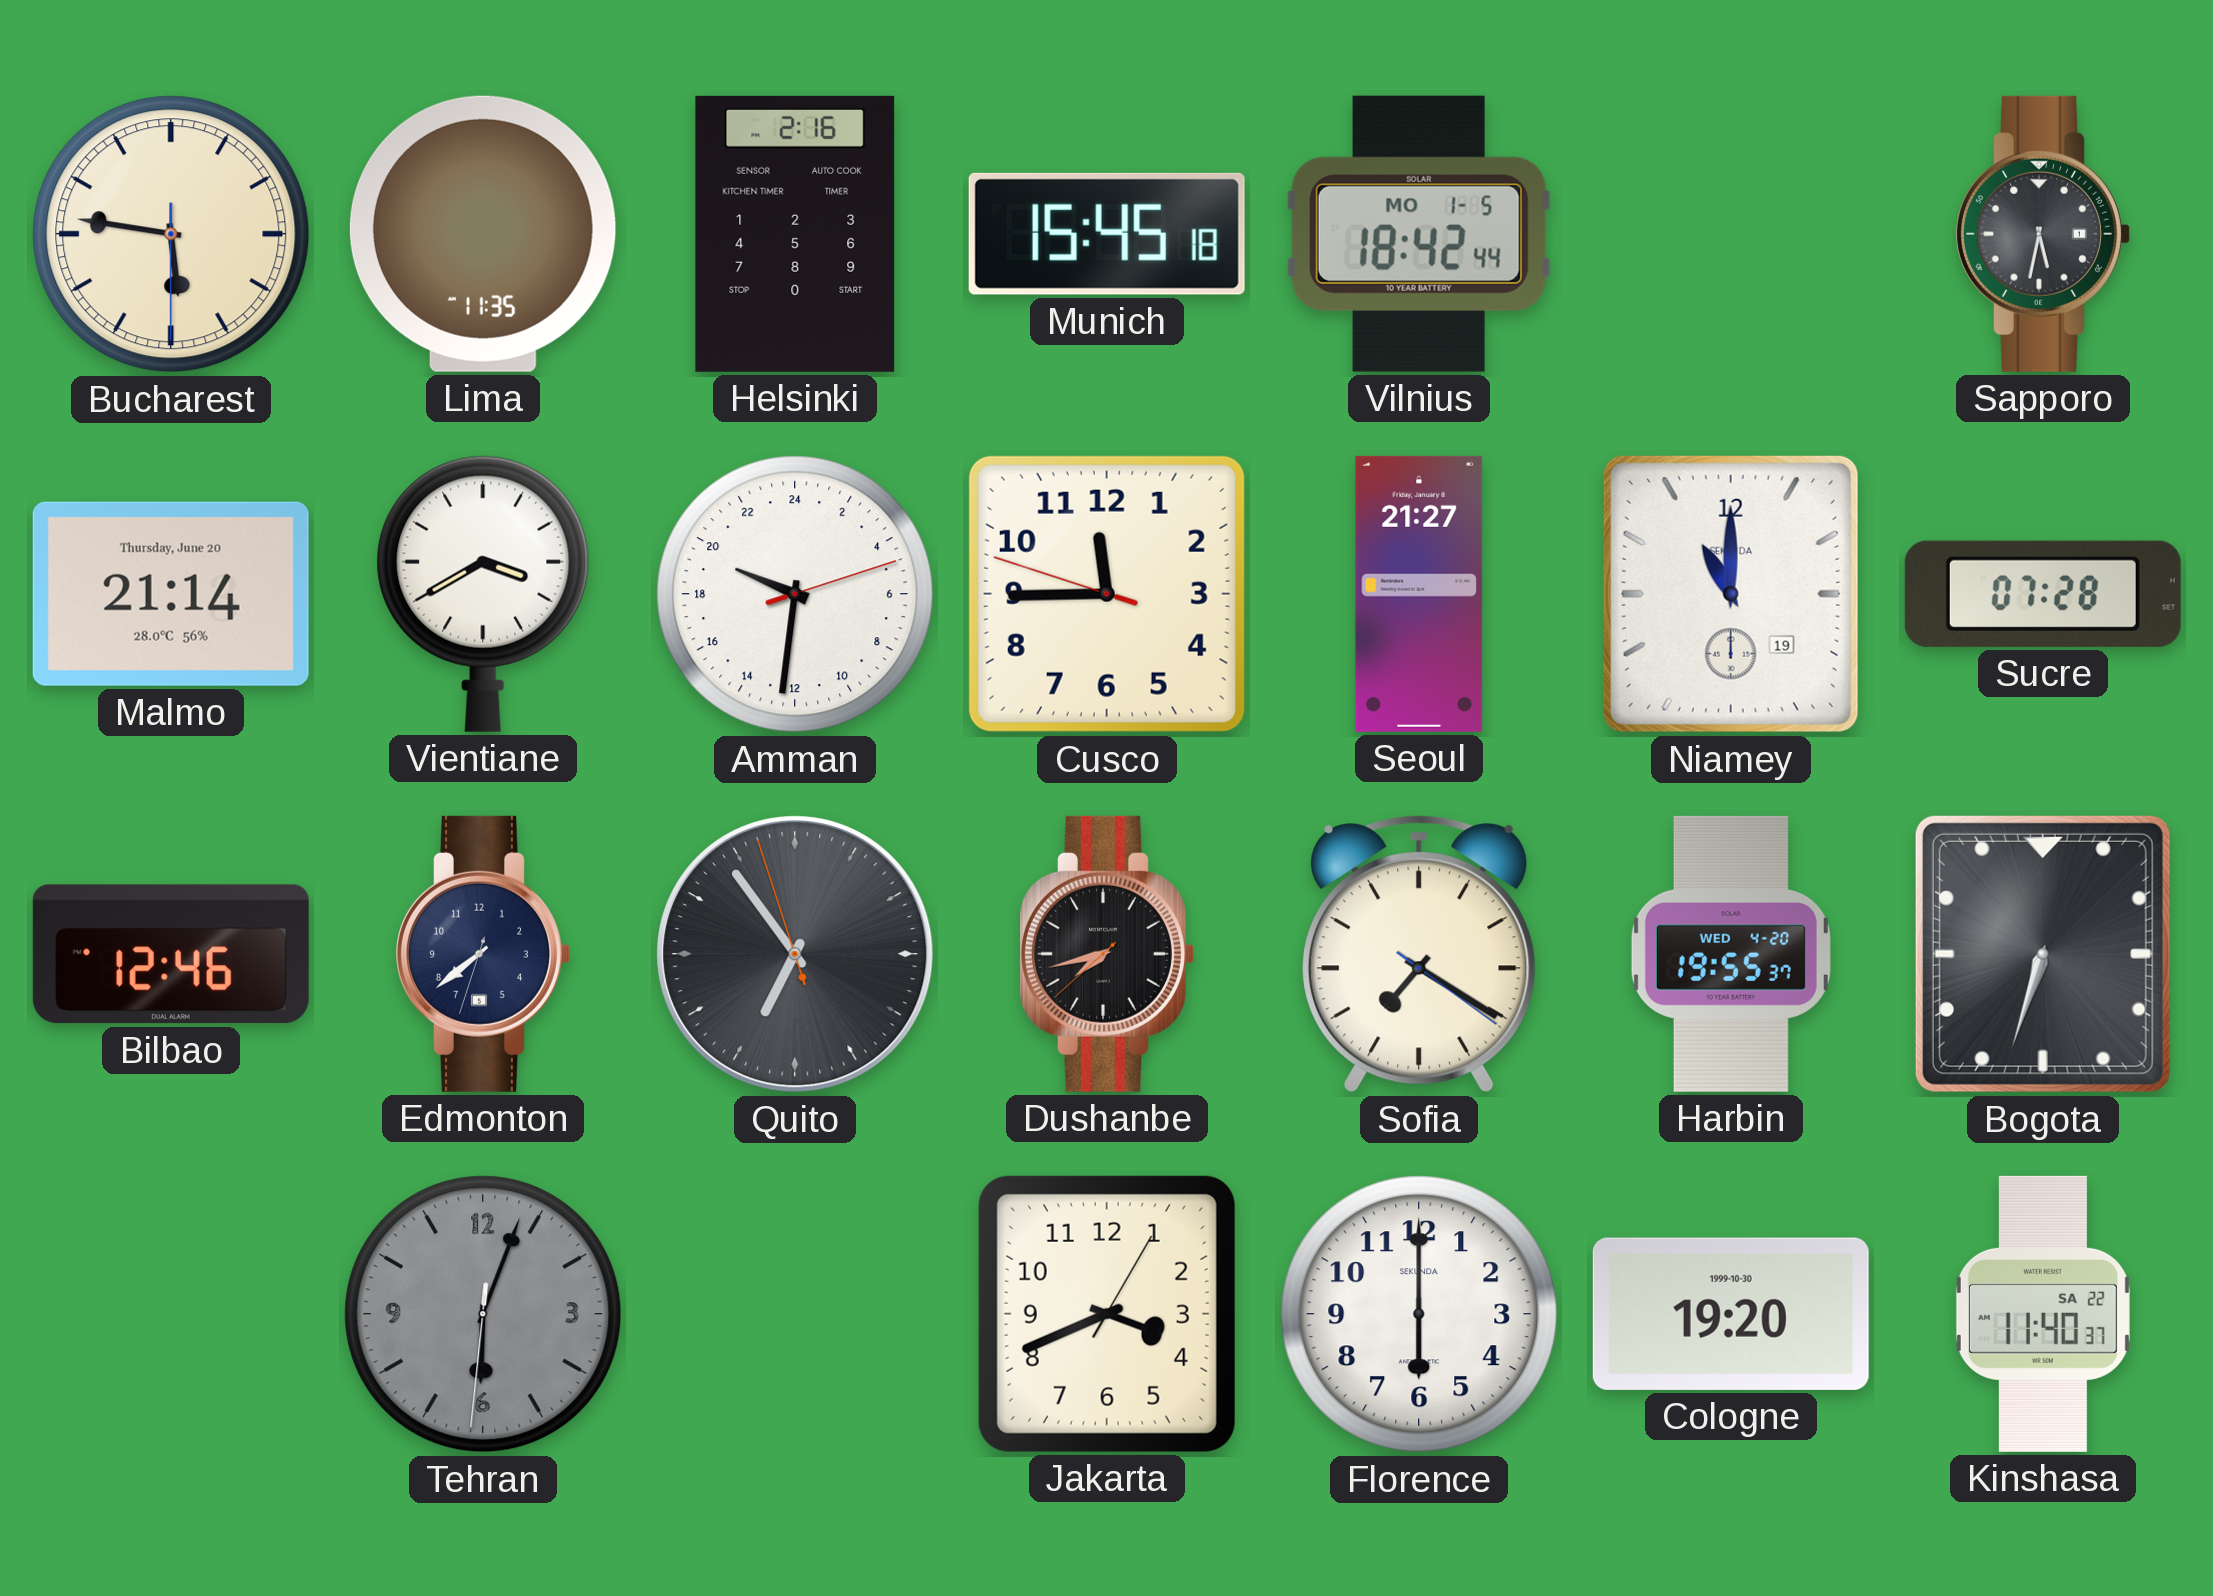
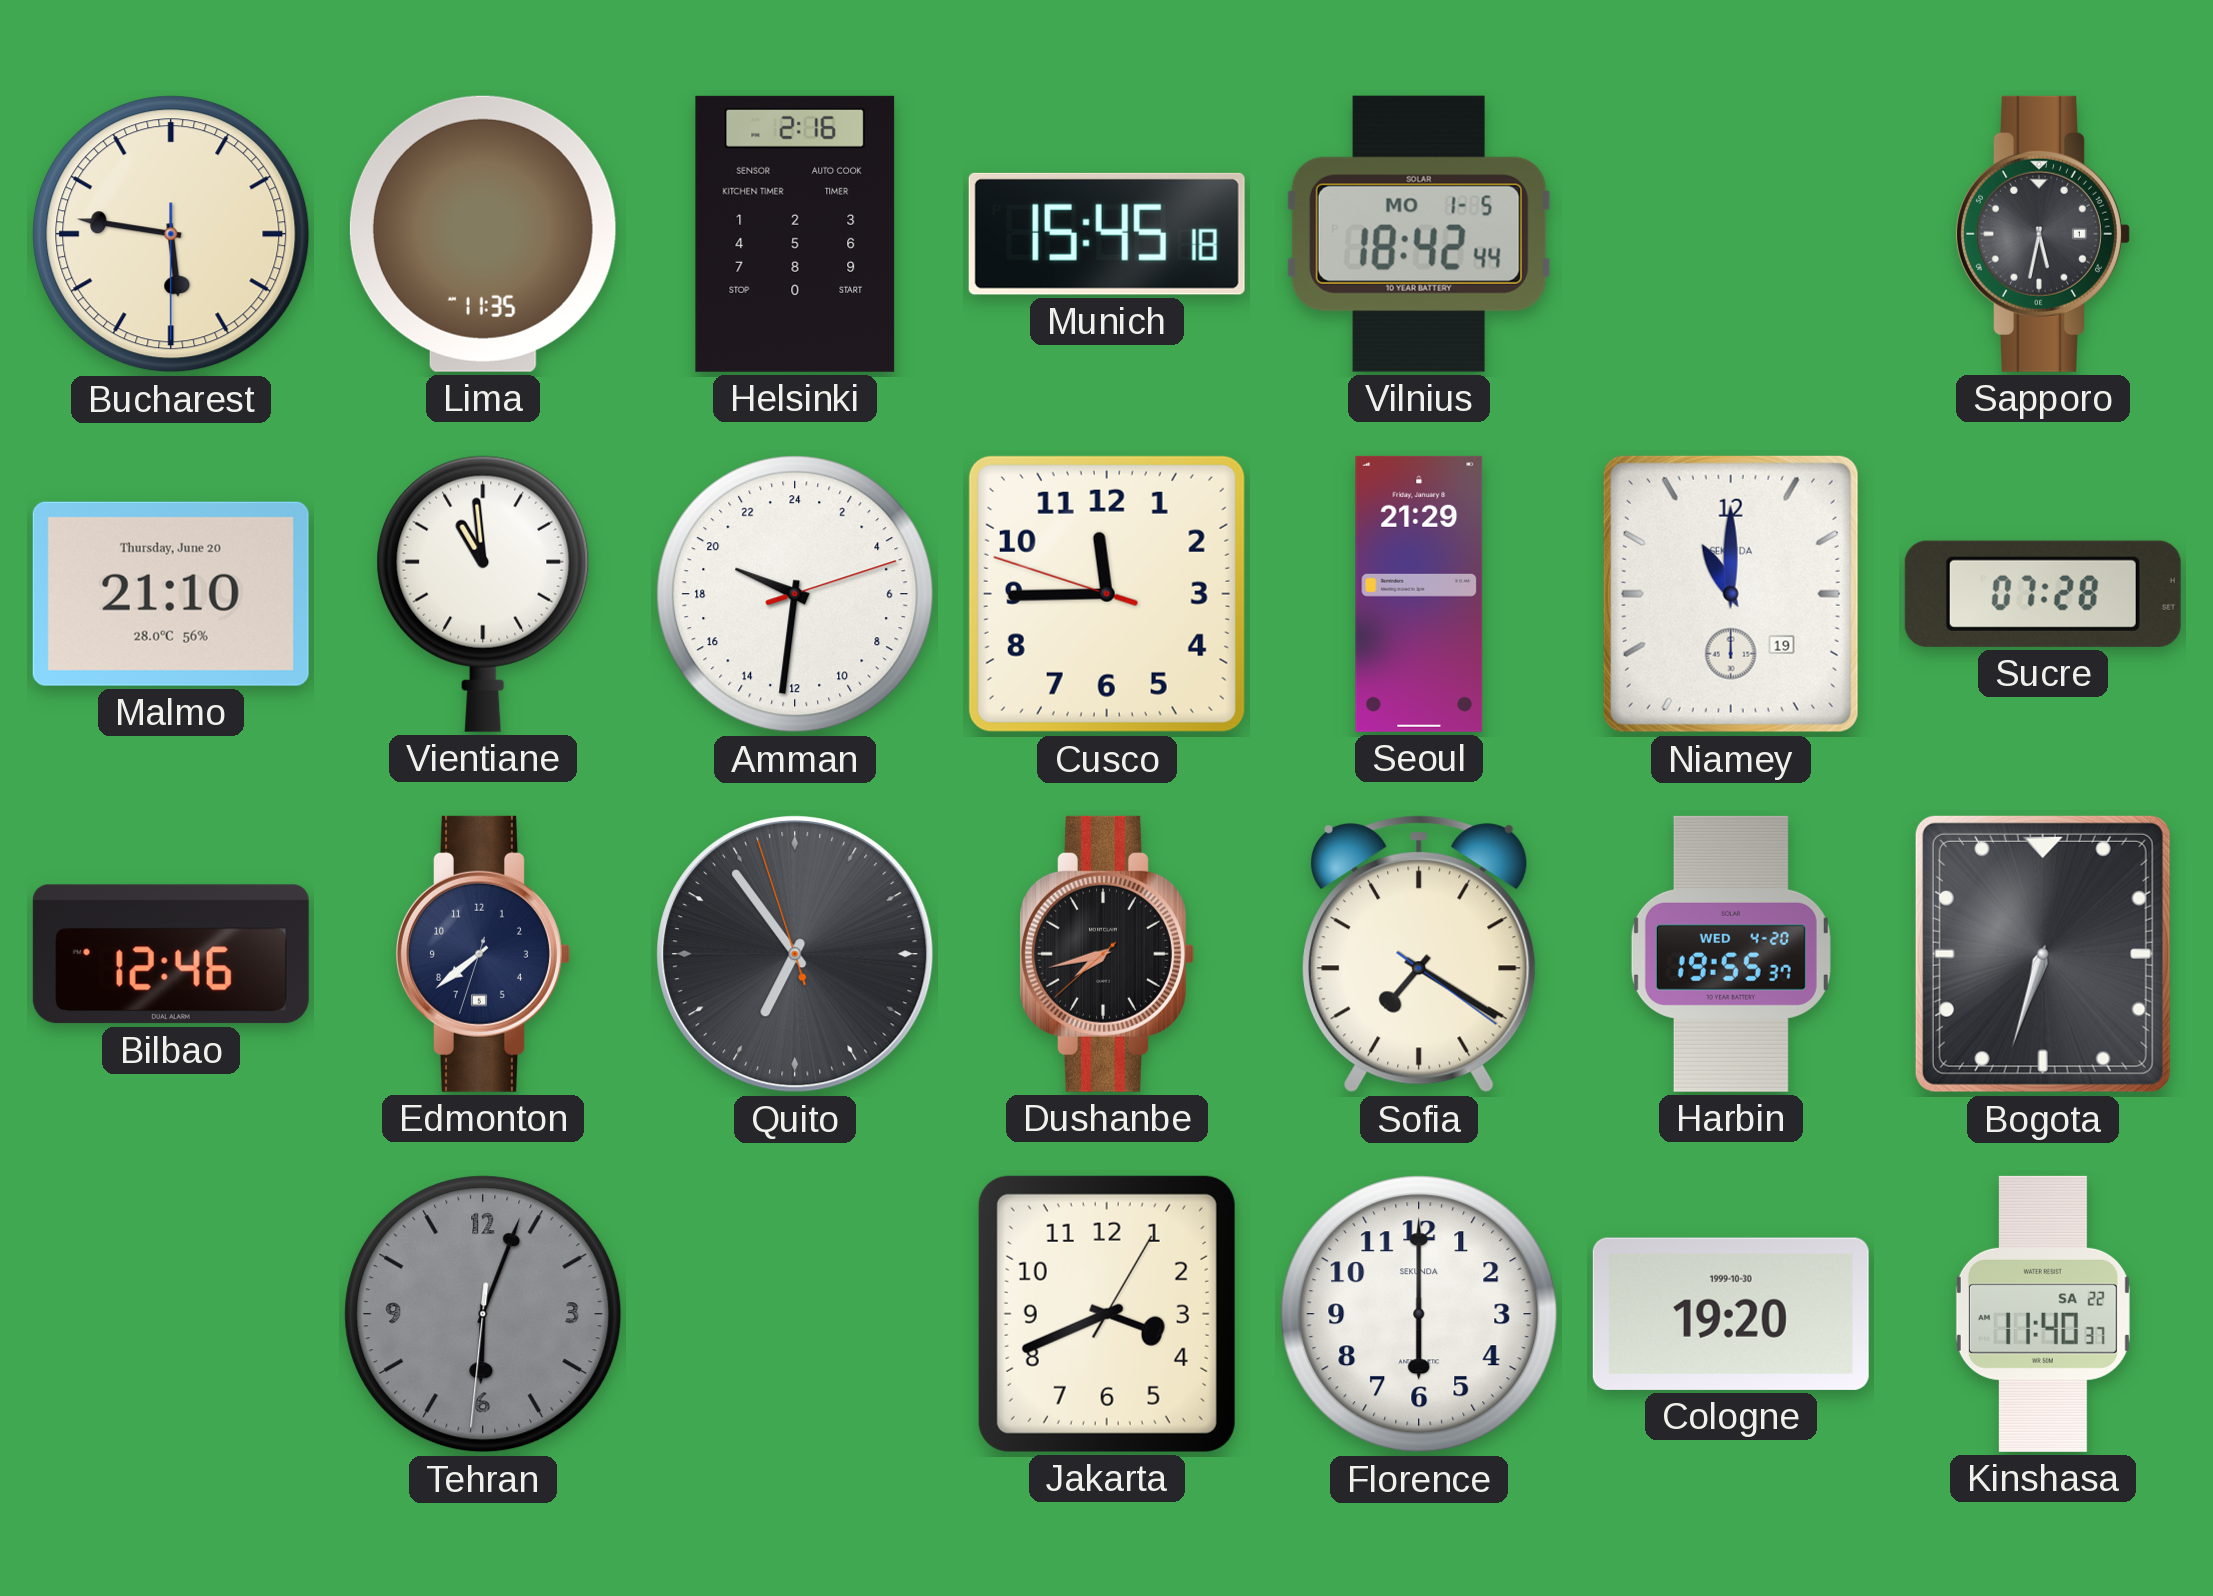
Malmo: 21:14 -> 21:10
Vientiane: 3:40 -> 10:59
Seoul: 21:27 -> 21:29
